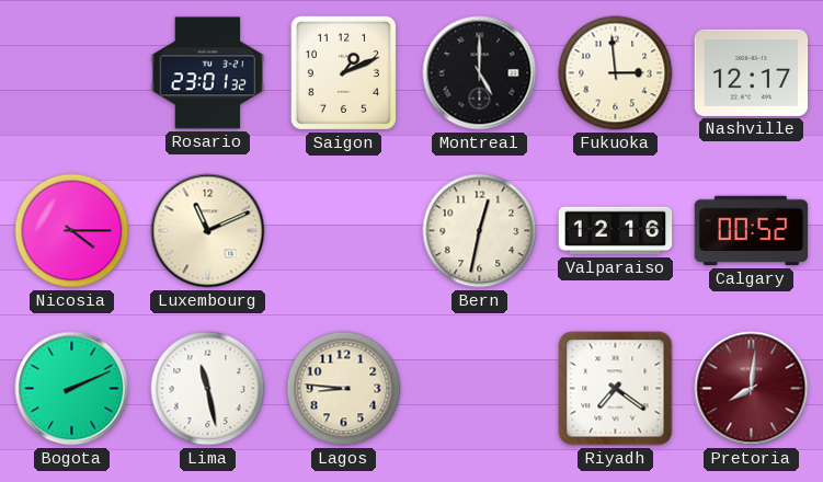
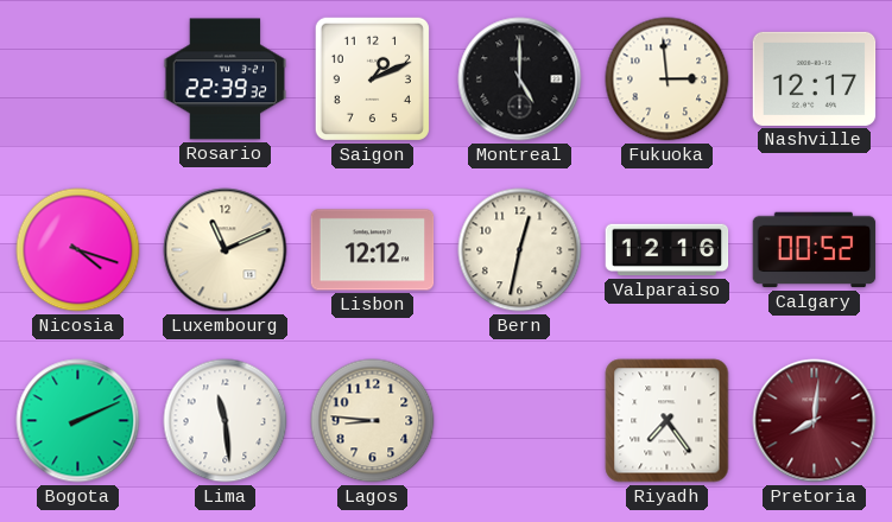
Rosario: 23:01 -> 22:39
Nicosia: 4:15 -> 4:18
Lisbon: none -> 12:12
Lima: 11:28 -> 11:29
Riyadh: 7:21 -> 7:24
